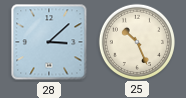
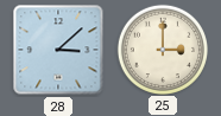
25: 10:26 -> 3:00
